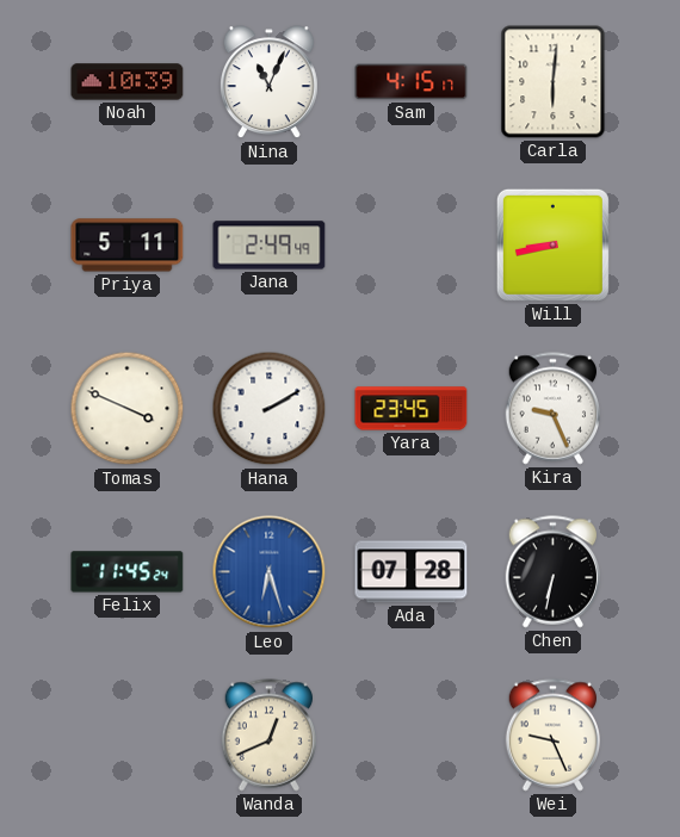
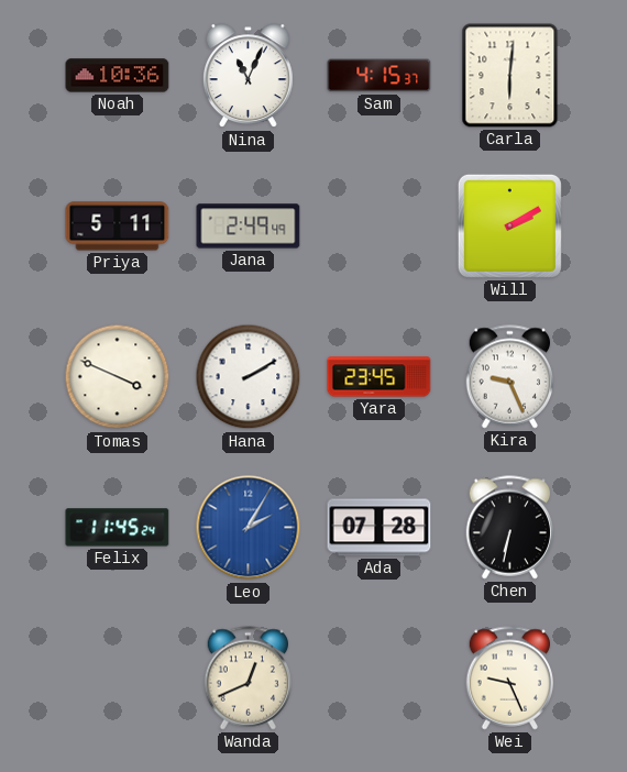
Noah: 10:39 -> 10:36
Sam: 4:15:17 -> 4:15:37
Will: 8:43 -> 2:10
Leo: 6:27 -> 2:05
